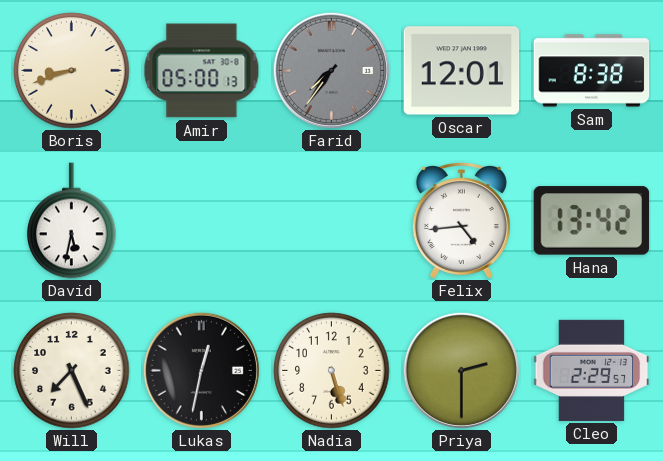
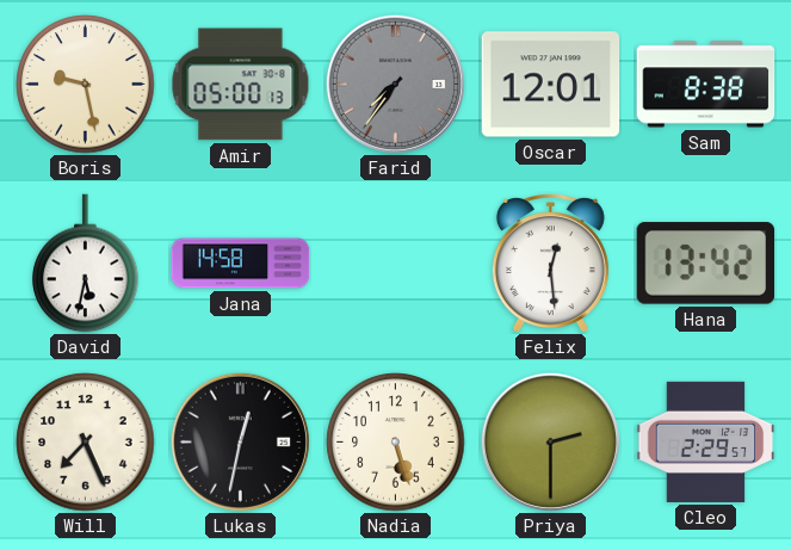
Boris: 8:42 -> 9:28
Jana: none -> 14:58
Felix: 4:44 -> 12:29
